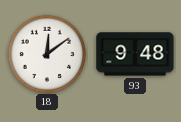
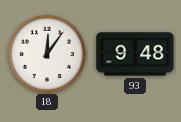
18: 12:09 -> 12:06
